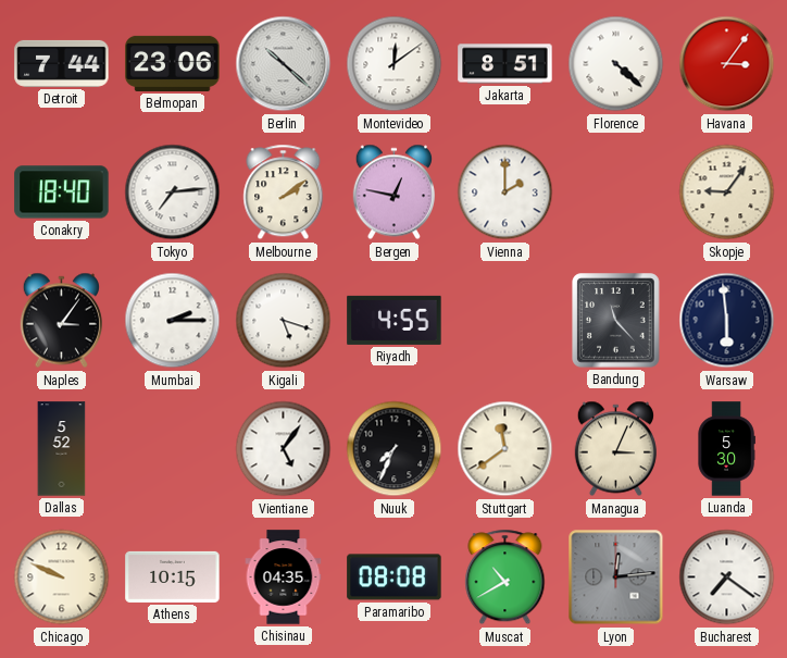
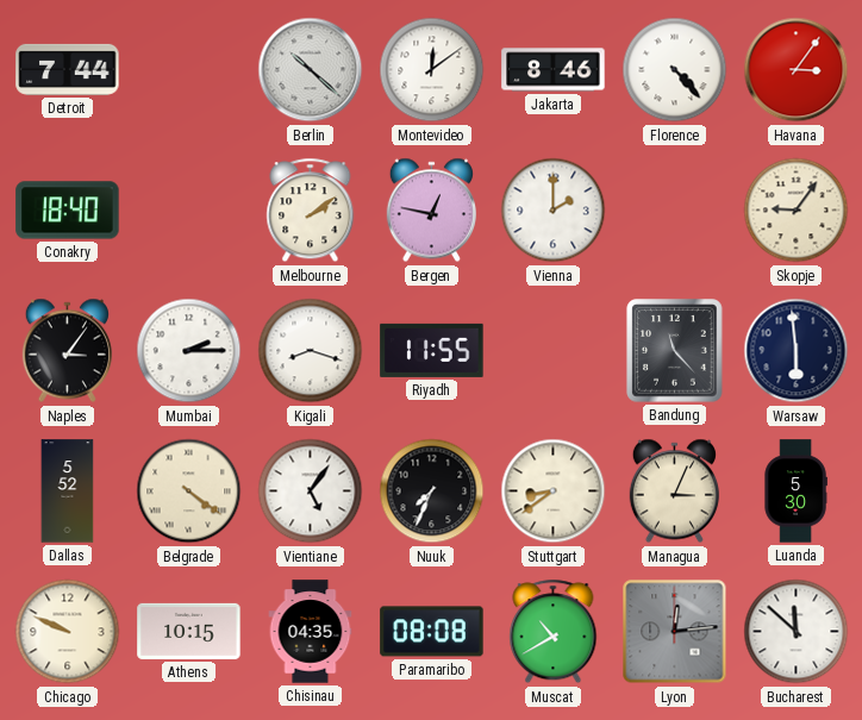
Belmopan: 23:06 -> none
Jakarta: 8:51 -> 8:46
Florence: 4:22 -> 4:23
Tokyo: 7:14 -> none
Kigali: 5:18 -> 8:18
Riyadh: 4:55 -> 11:55
Belgrade: none -> 4:21
Stuttgart: 11:39 -> 8:39
Bucharest: 7:21 -> 11:52
